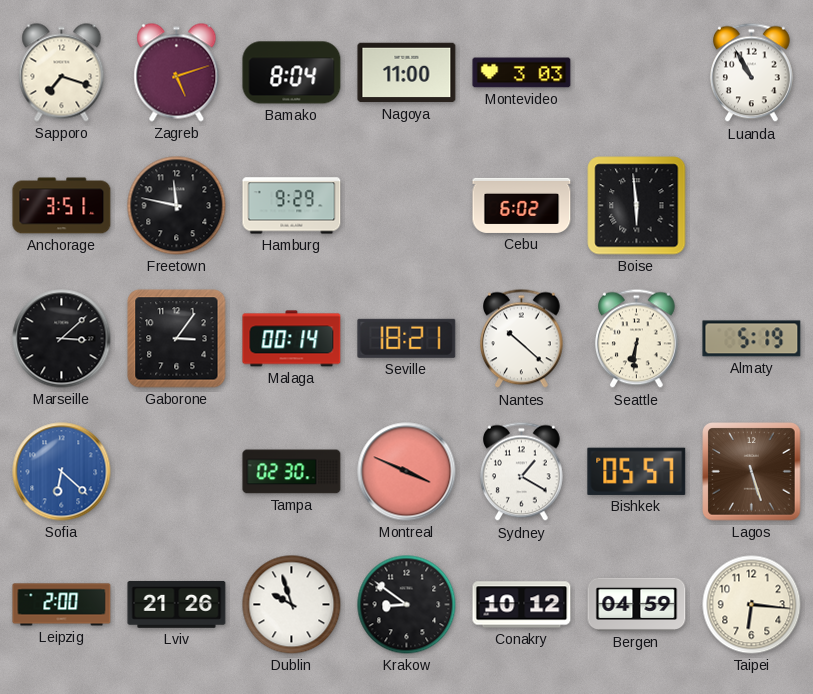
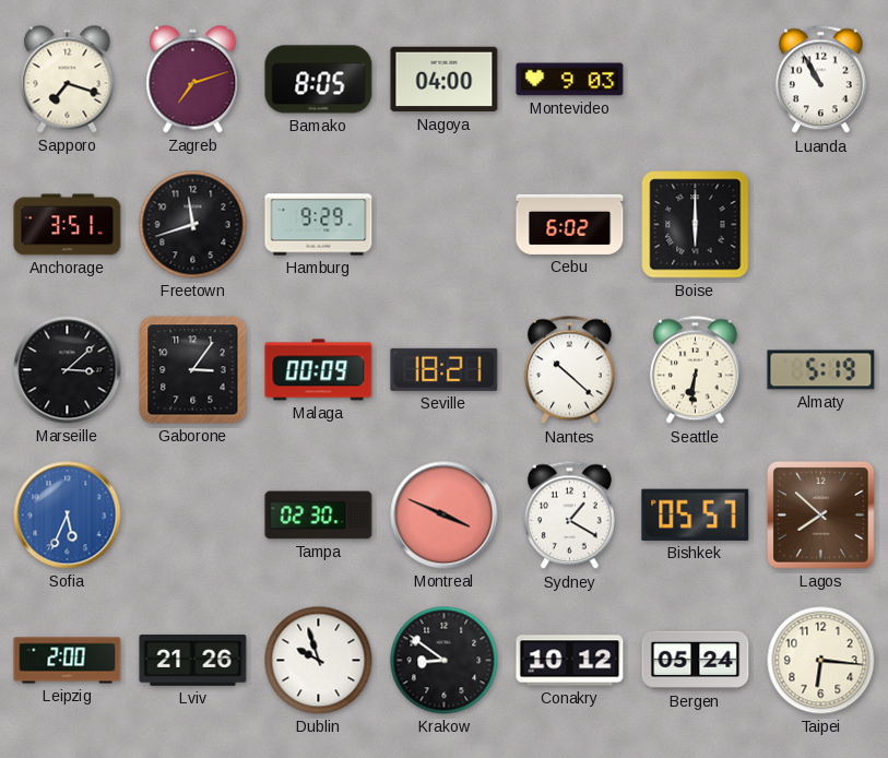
Zagreb: 5:12 -> 7:12
Bamako: 8:04 -> 8:05
Nagoya: 11:00 -> 04:00
Montevideo: 3:03 -> 9:03
Freetown: 11:47 -> 11:42
Boise: 5:59 -> 6:00
Malaga: 00:14 -> 00:09
Sofia: 6:22 -> 5:34
Lagos: 5:27 -> 7:52
Bergen: 04:59 -> 05:24
